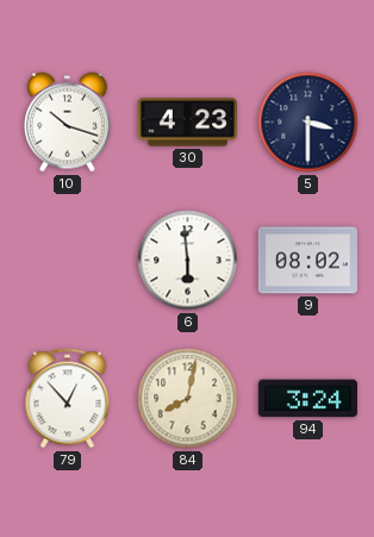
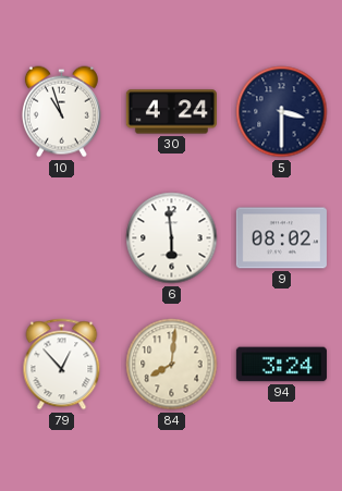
10: 10:18 -> 10:57
30: 4:23 -> 4:24
84: 8:02 -> 8:01
